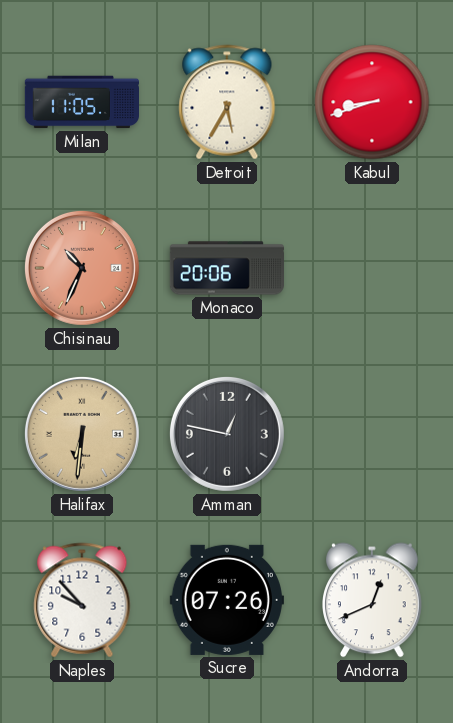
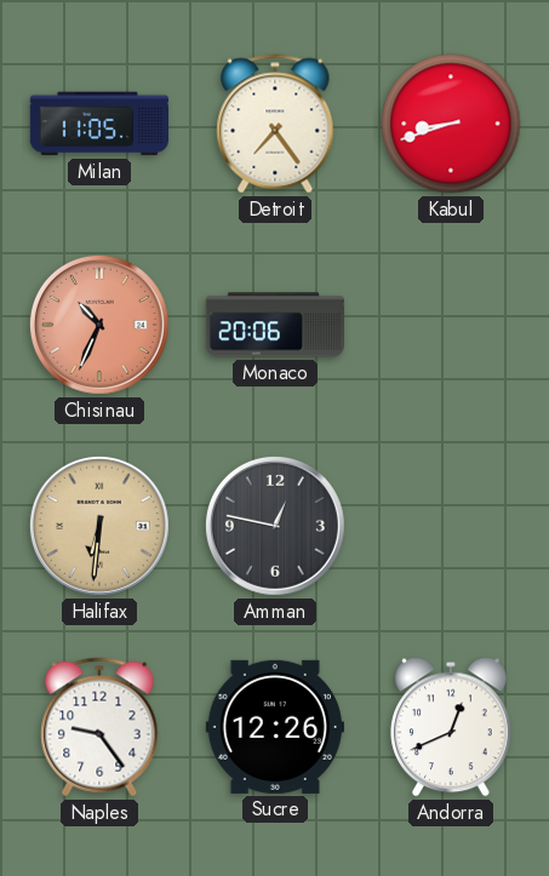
Detroit: 5:35 -> 7:24
Naples: 9:53 -> 9:24
Sucre: 07:26 -> 12:26
